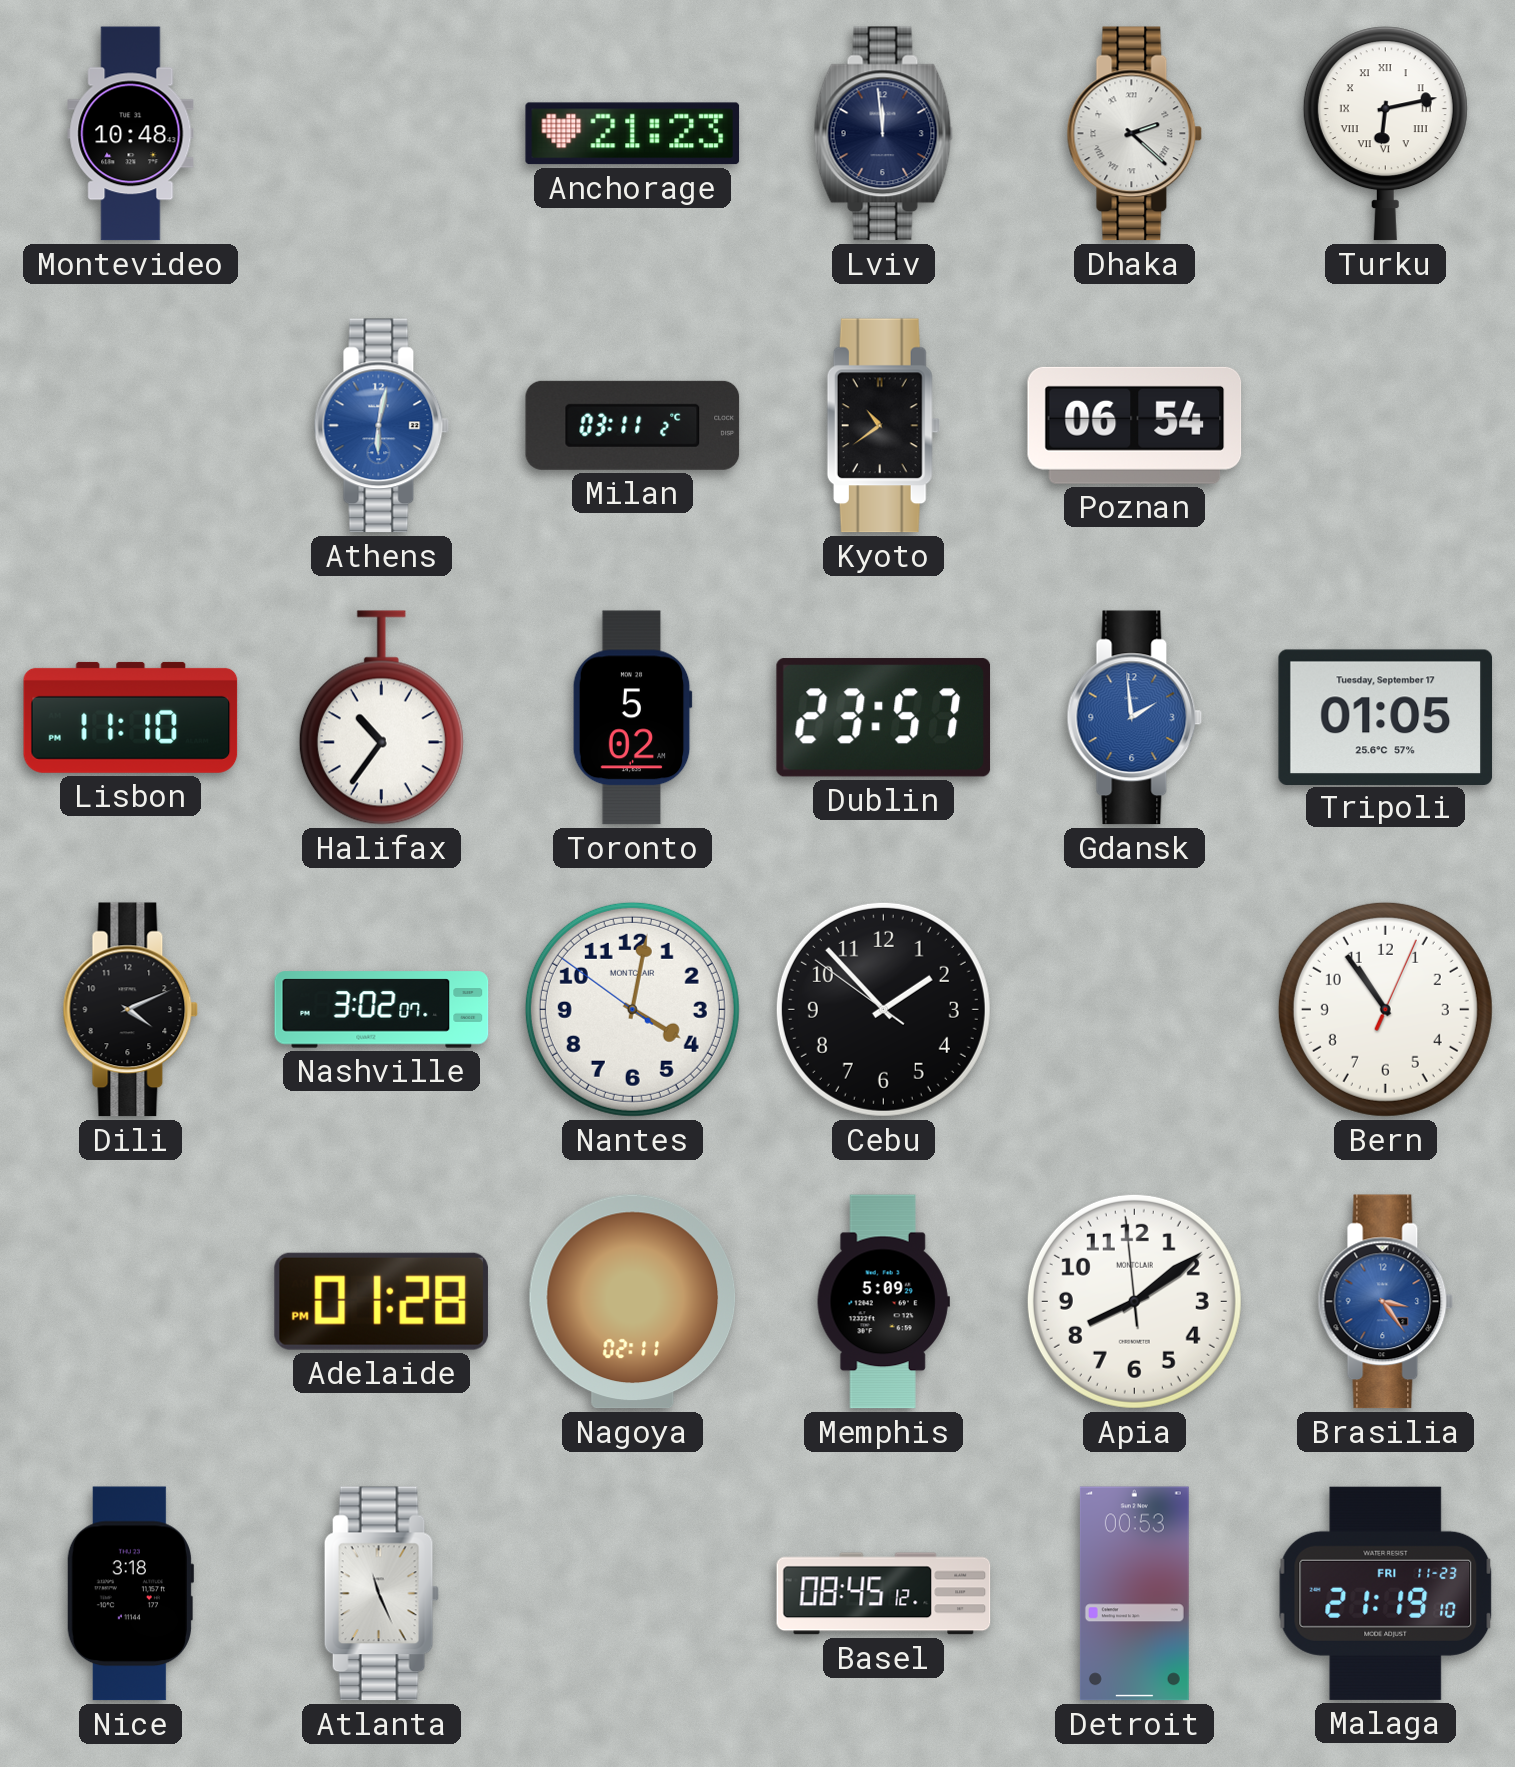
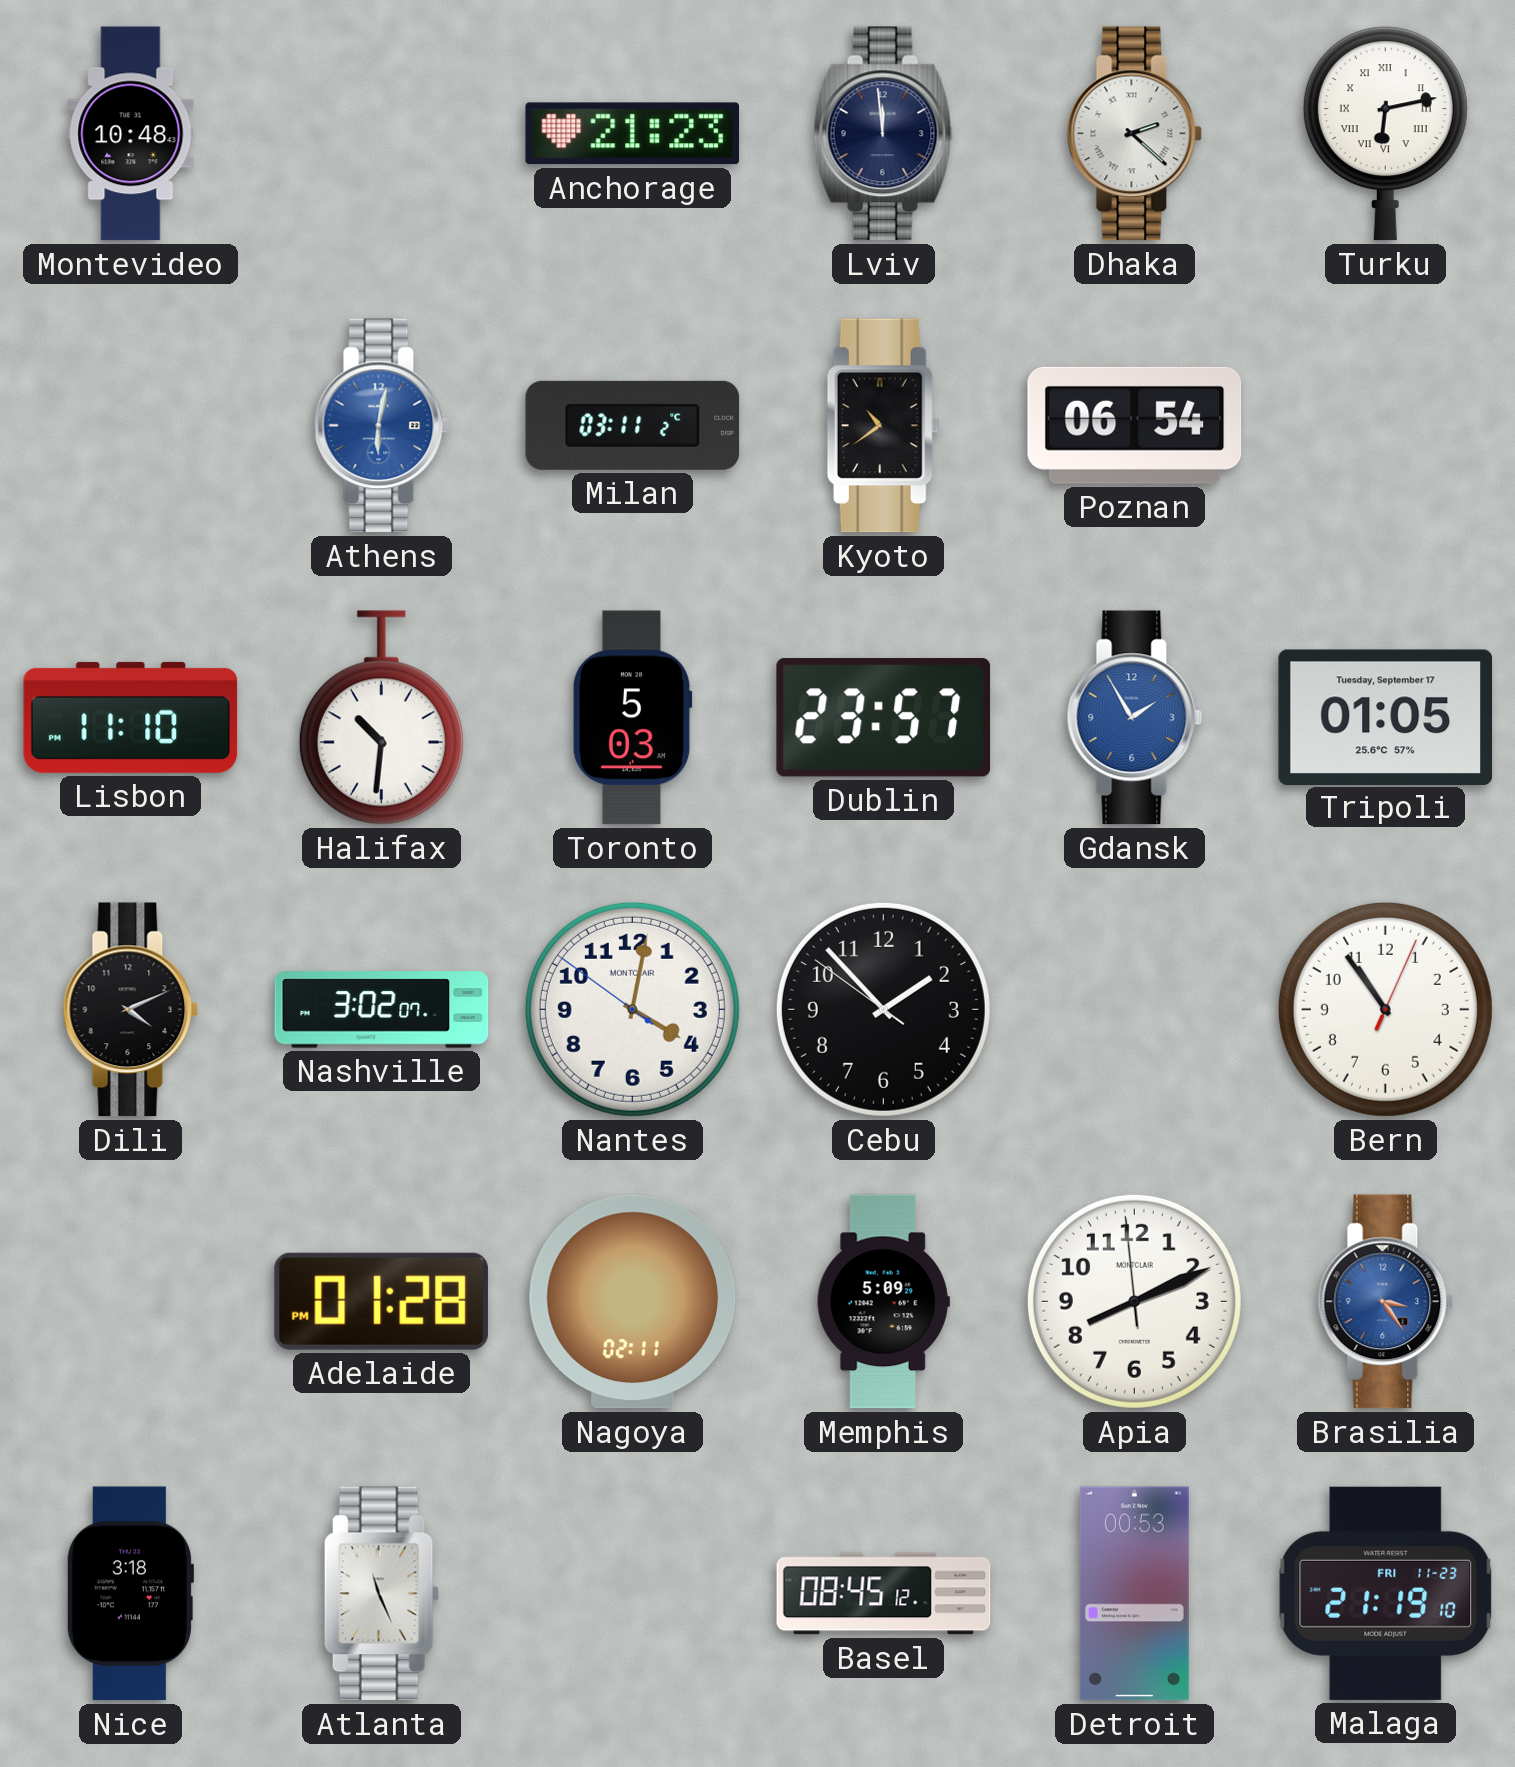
Halifax: 10:36 -> 10:31
Toronto: 5:02 -> 5:03
Gdansk: 1:59 -> 1:55
Apia: 8:08 -> 8:10
